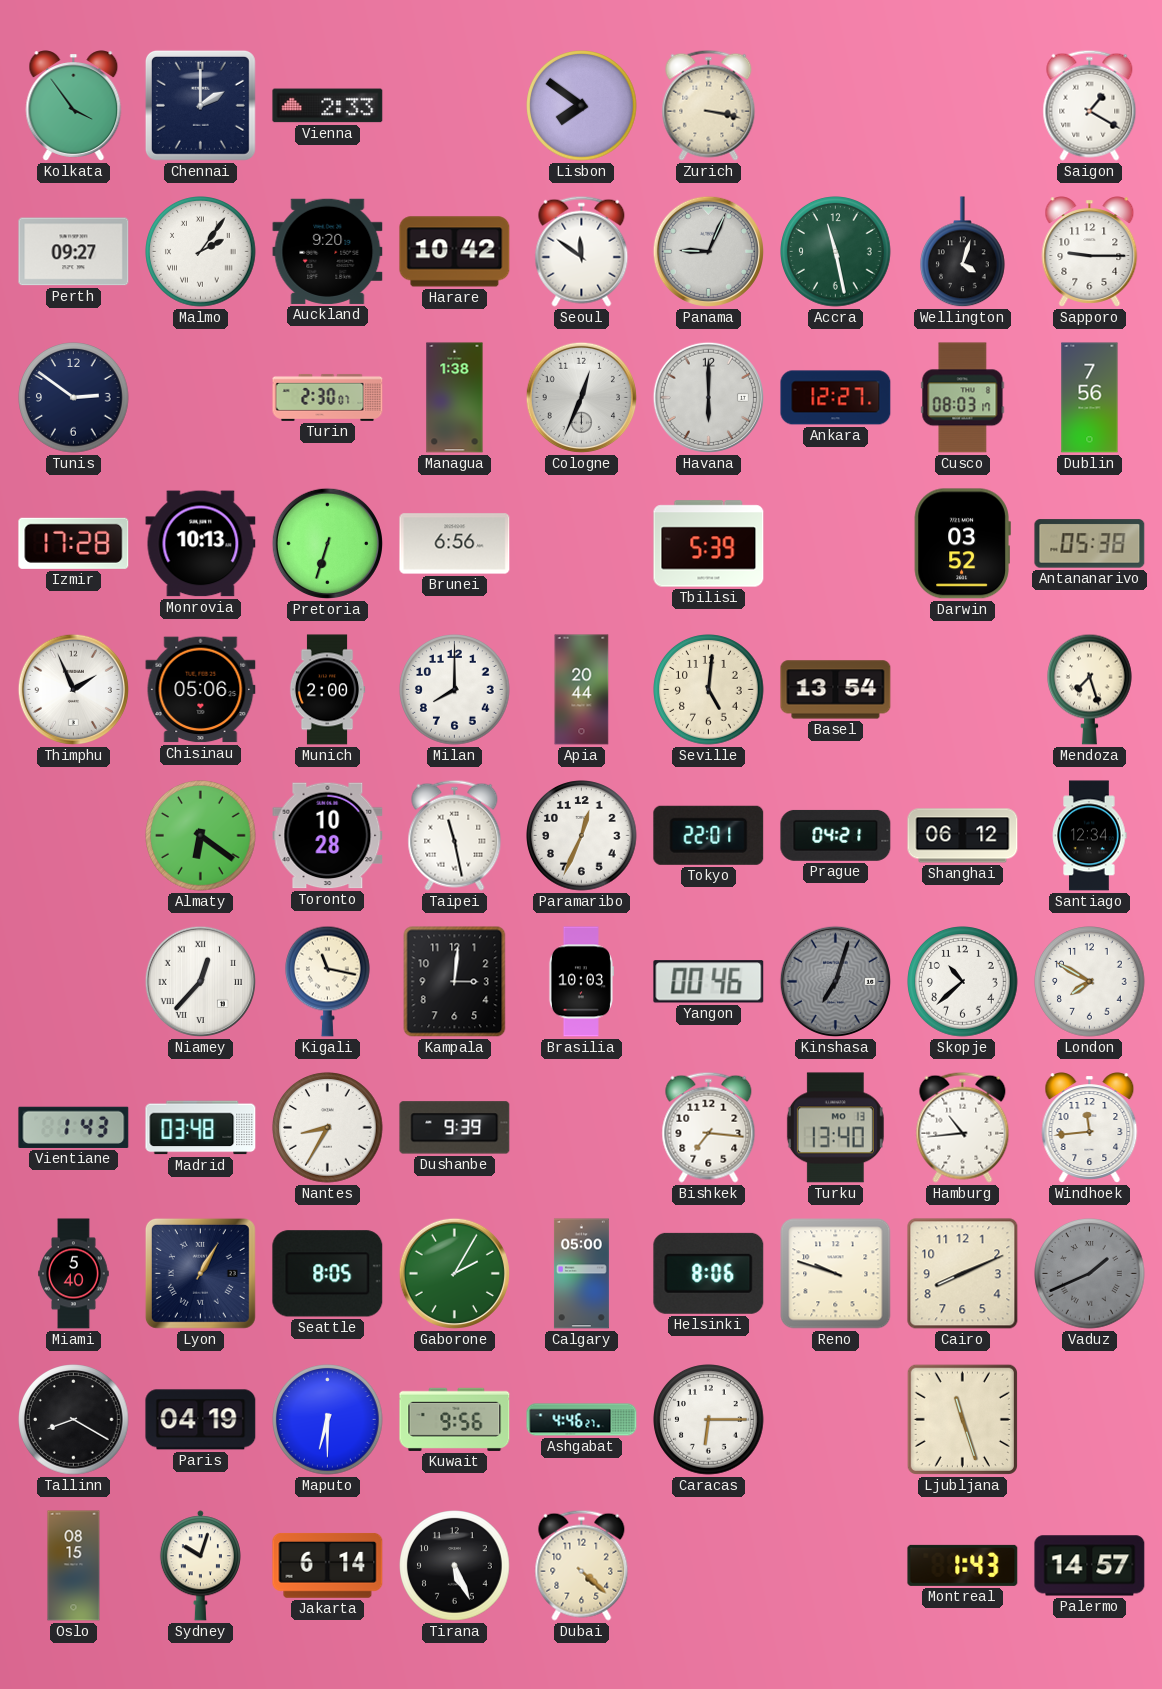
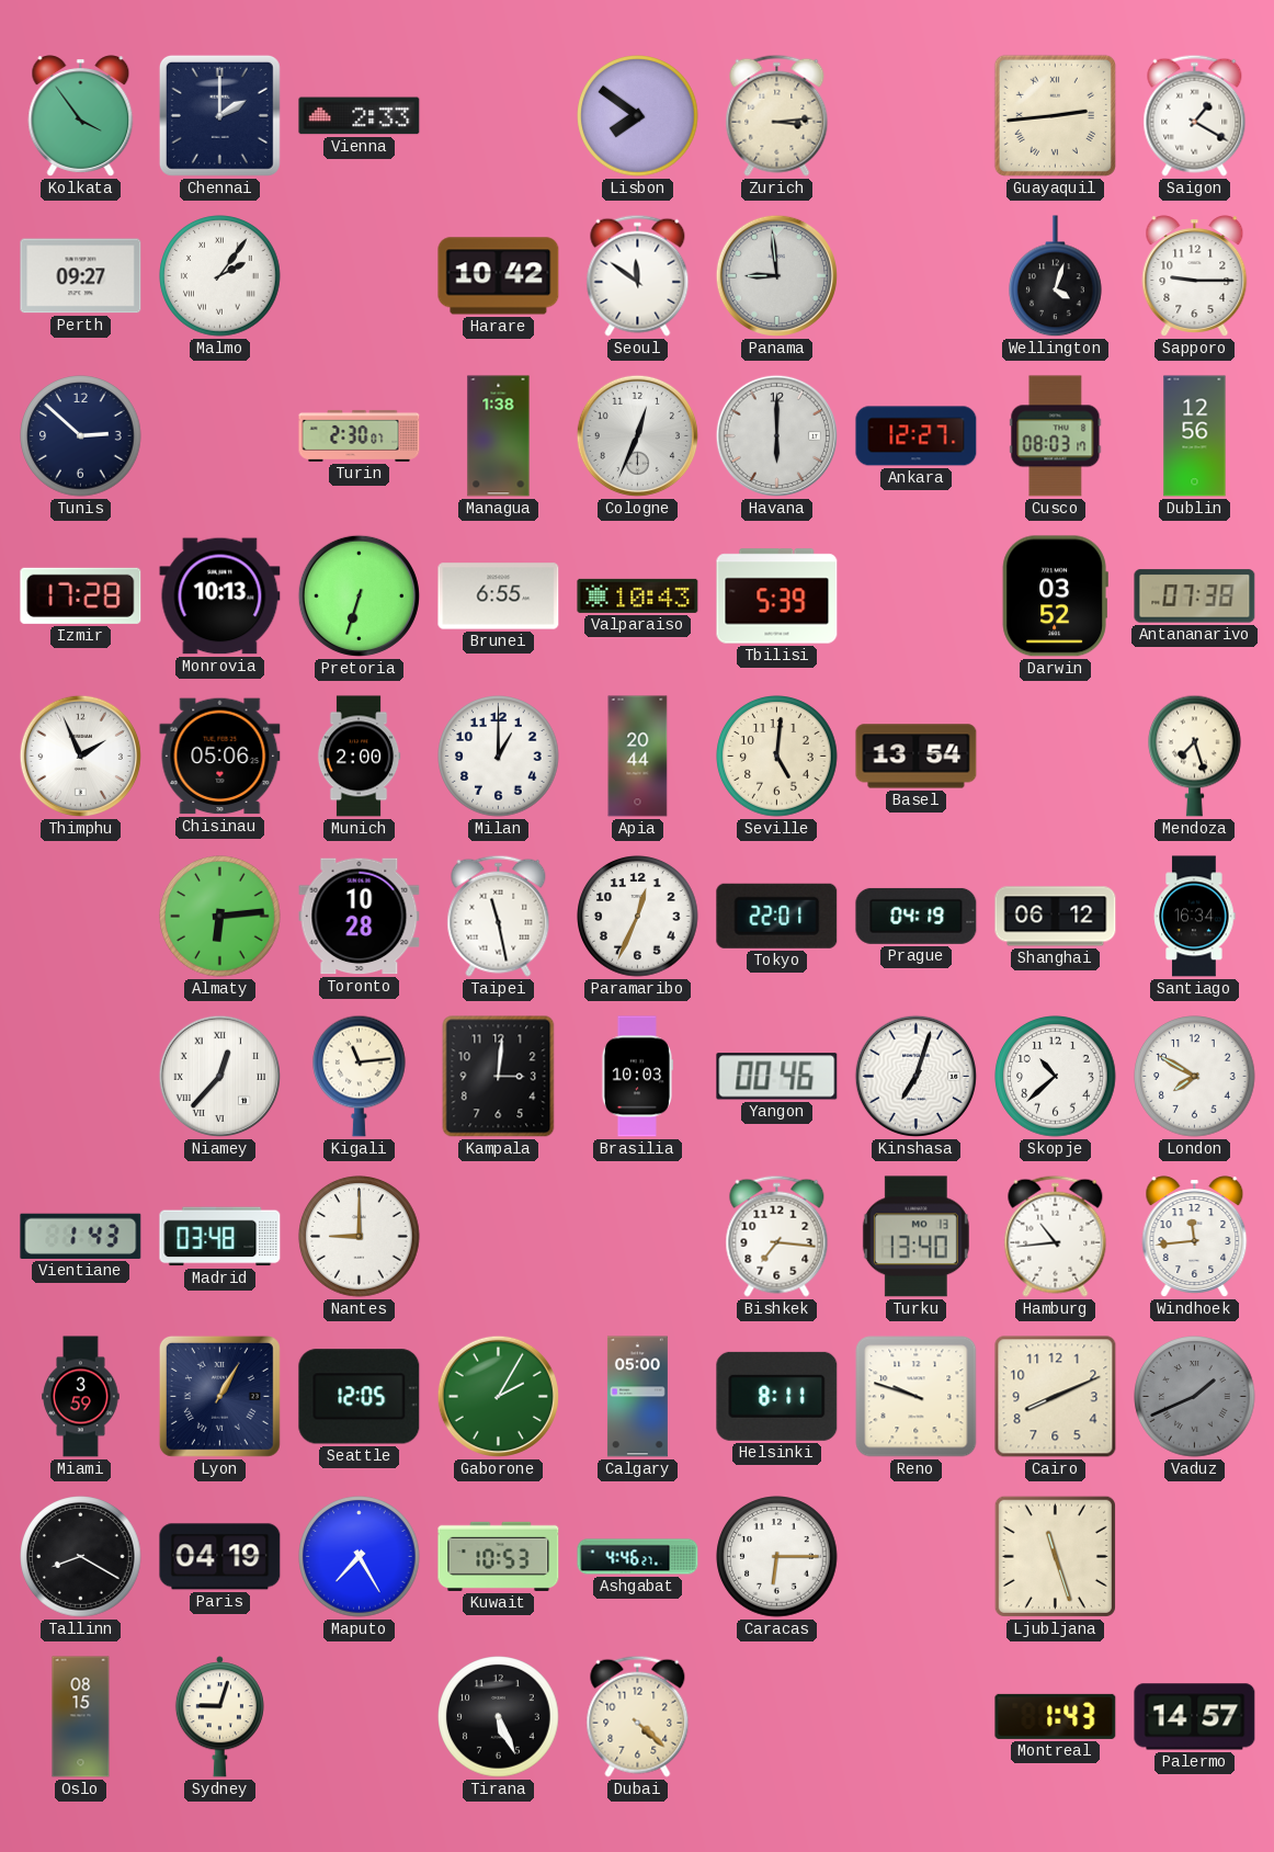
Zurich: 3:17 -> 3:14
Guayaquil: none -> 2:44
Auckland: 9:20 -> none
Panama: 9:04 -> 8:59
Accra: 11:28 -> none
Tunis: 2:51 -> 2:52
Dublin: 7:56 -> 12:56
Brunei: 6:56 -> 6:55
Valparaiso: none -> 10:43
Antananarivo: 05:38 -> 07:38
Milan: 8:00 -> 1:00
Almaty: 6:21 -> 6:14
Prague: 04:21 -> 04:19
Santiago: 12:34 -> 16:34
Kigali: 11:17 -> 11:14
Kinshasa dial: grey -> white
Nantes: 8:35 -> 9:00
Dushanbe: 9:39 -> none
Miami: 5:40 -> 3:59
Seattle: 8:05 -> 12:05
Helsinki: 8:06 -> 8:11
Maputo: 6:30 -> 7:25
Kuwait: 9:56 -> 10:53
Sydney: 10:03 -> 9:03
Jakarta: 6:14 -> none
